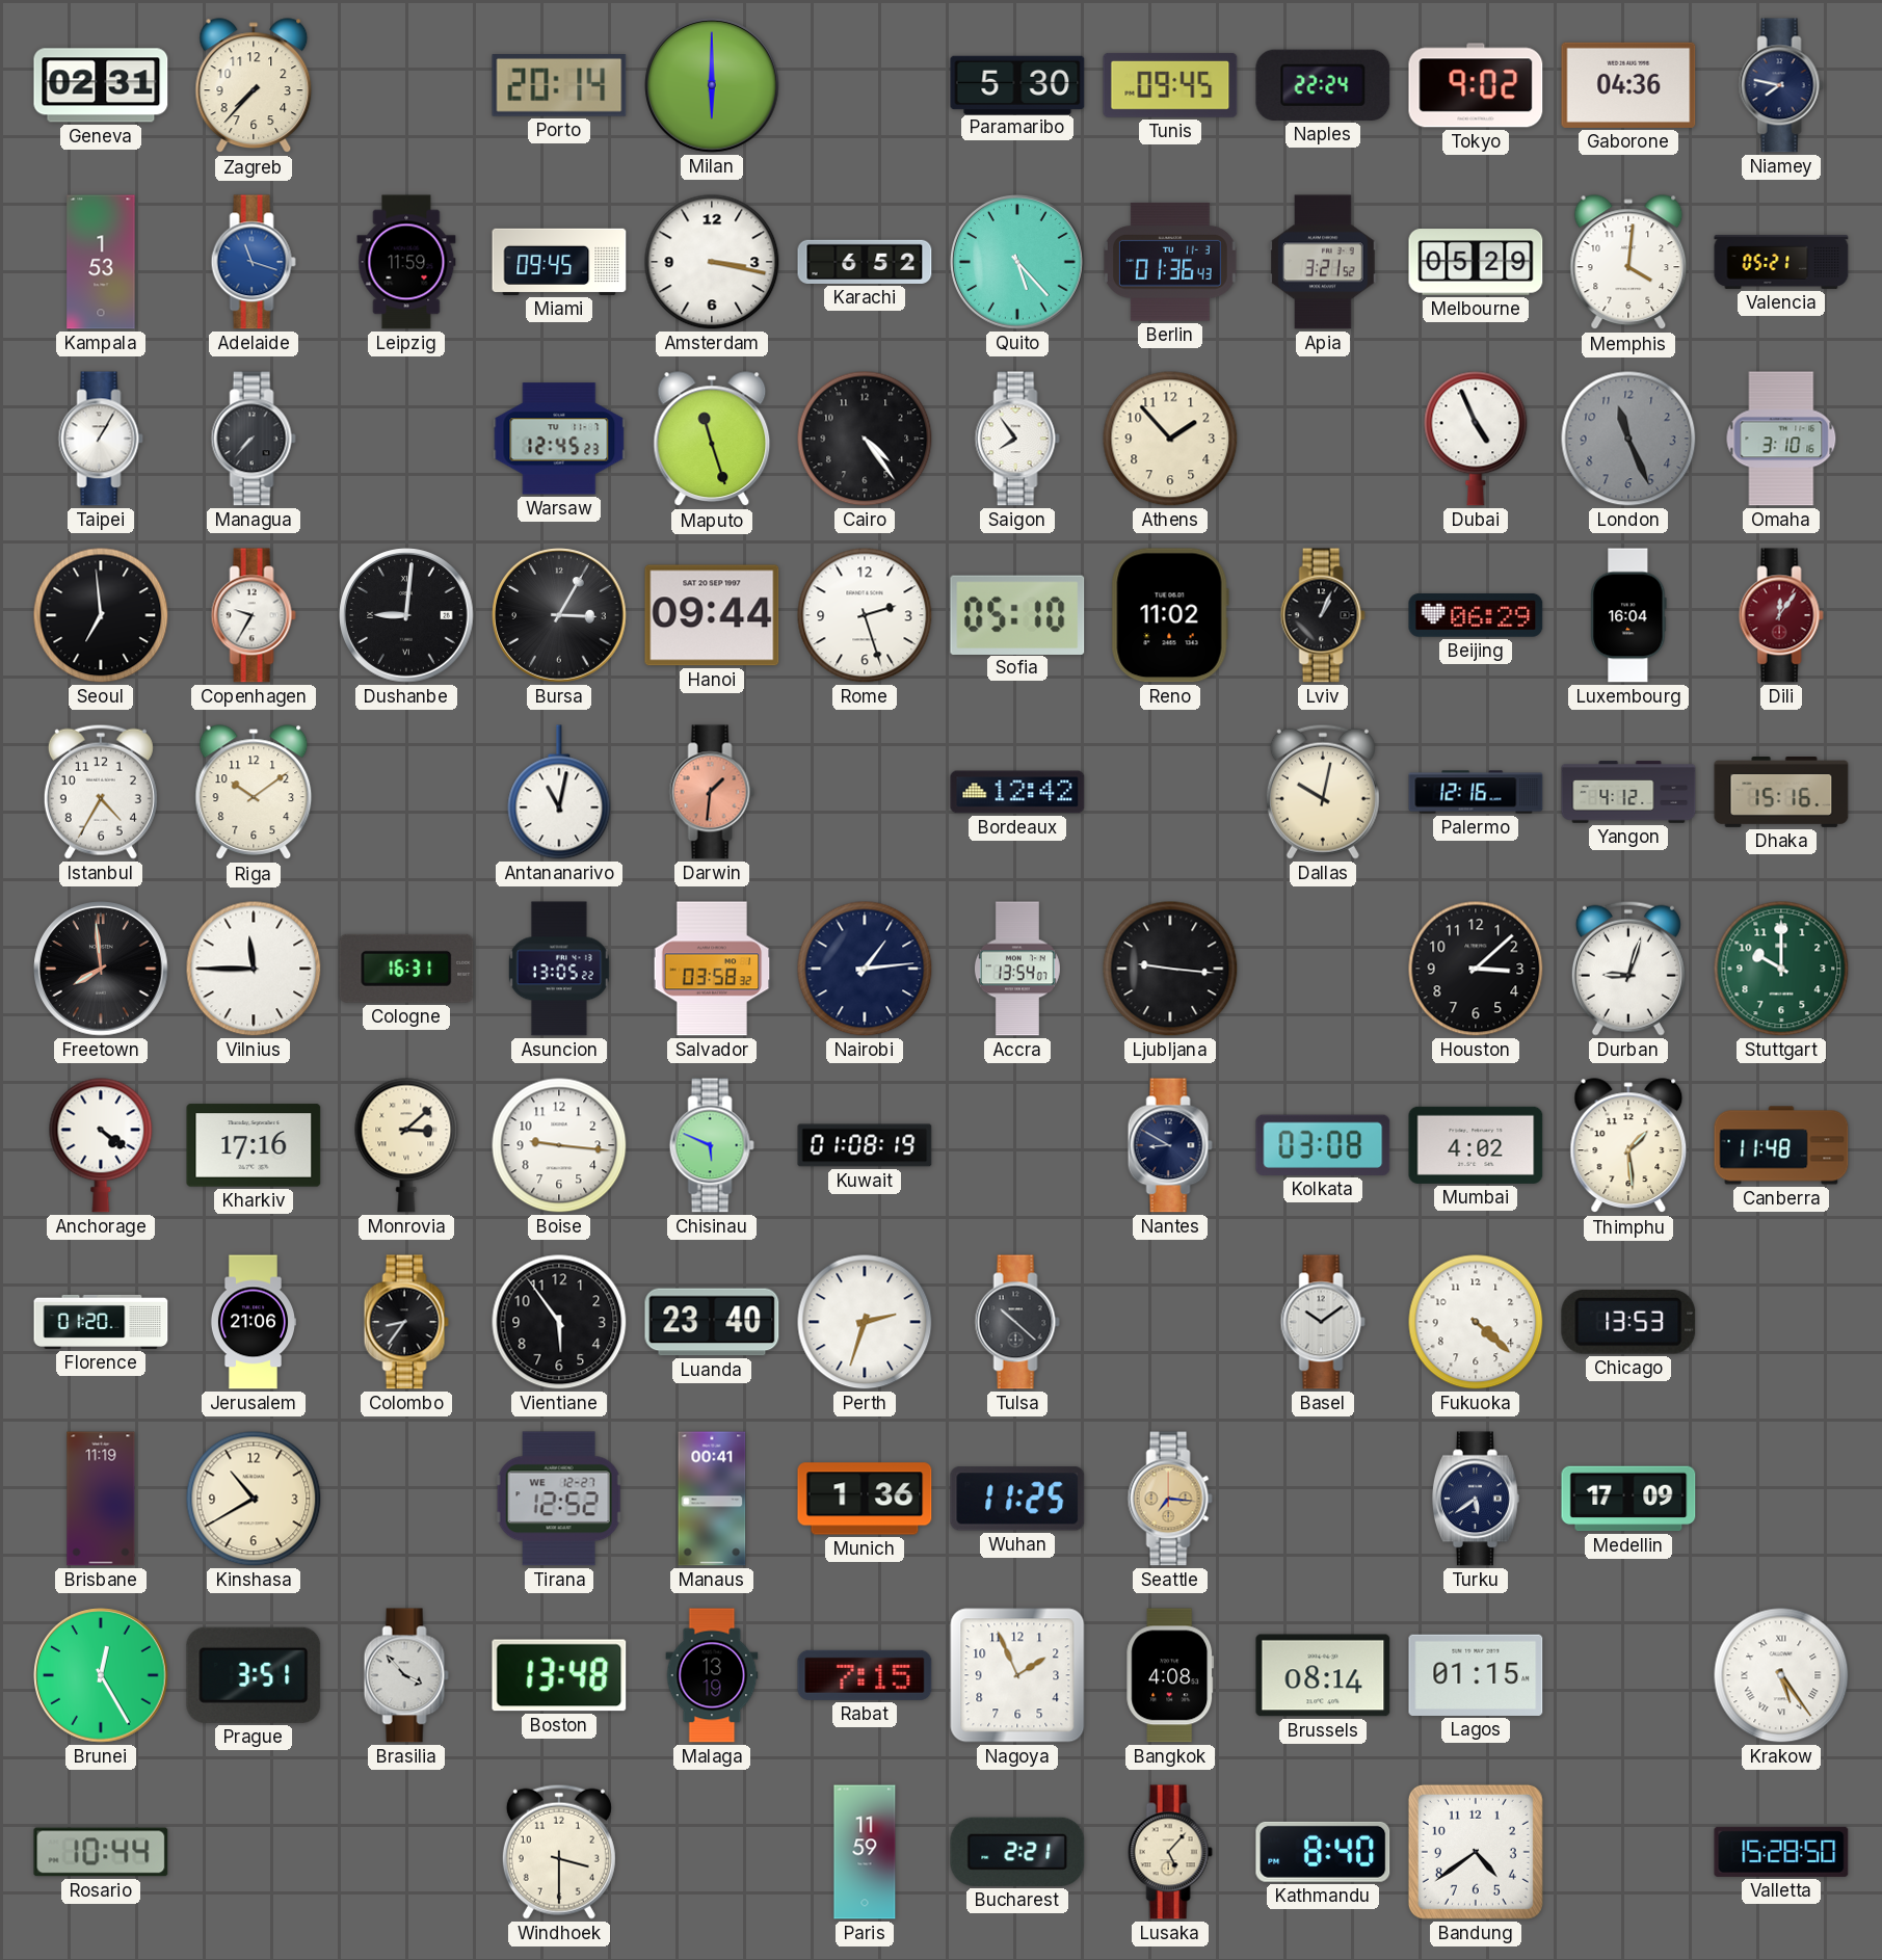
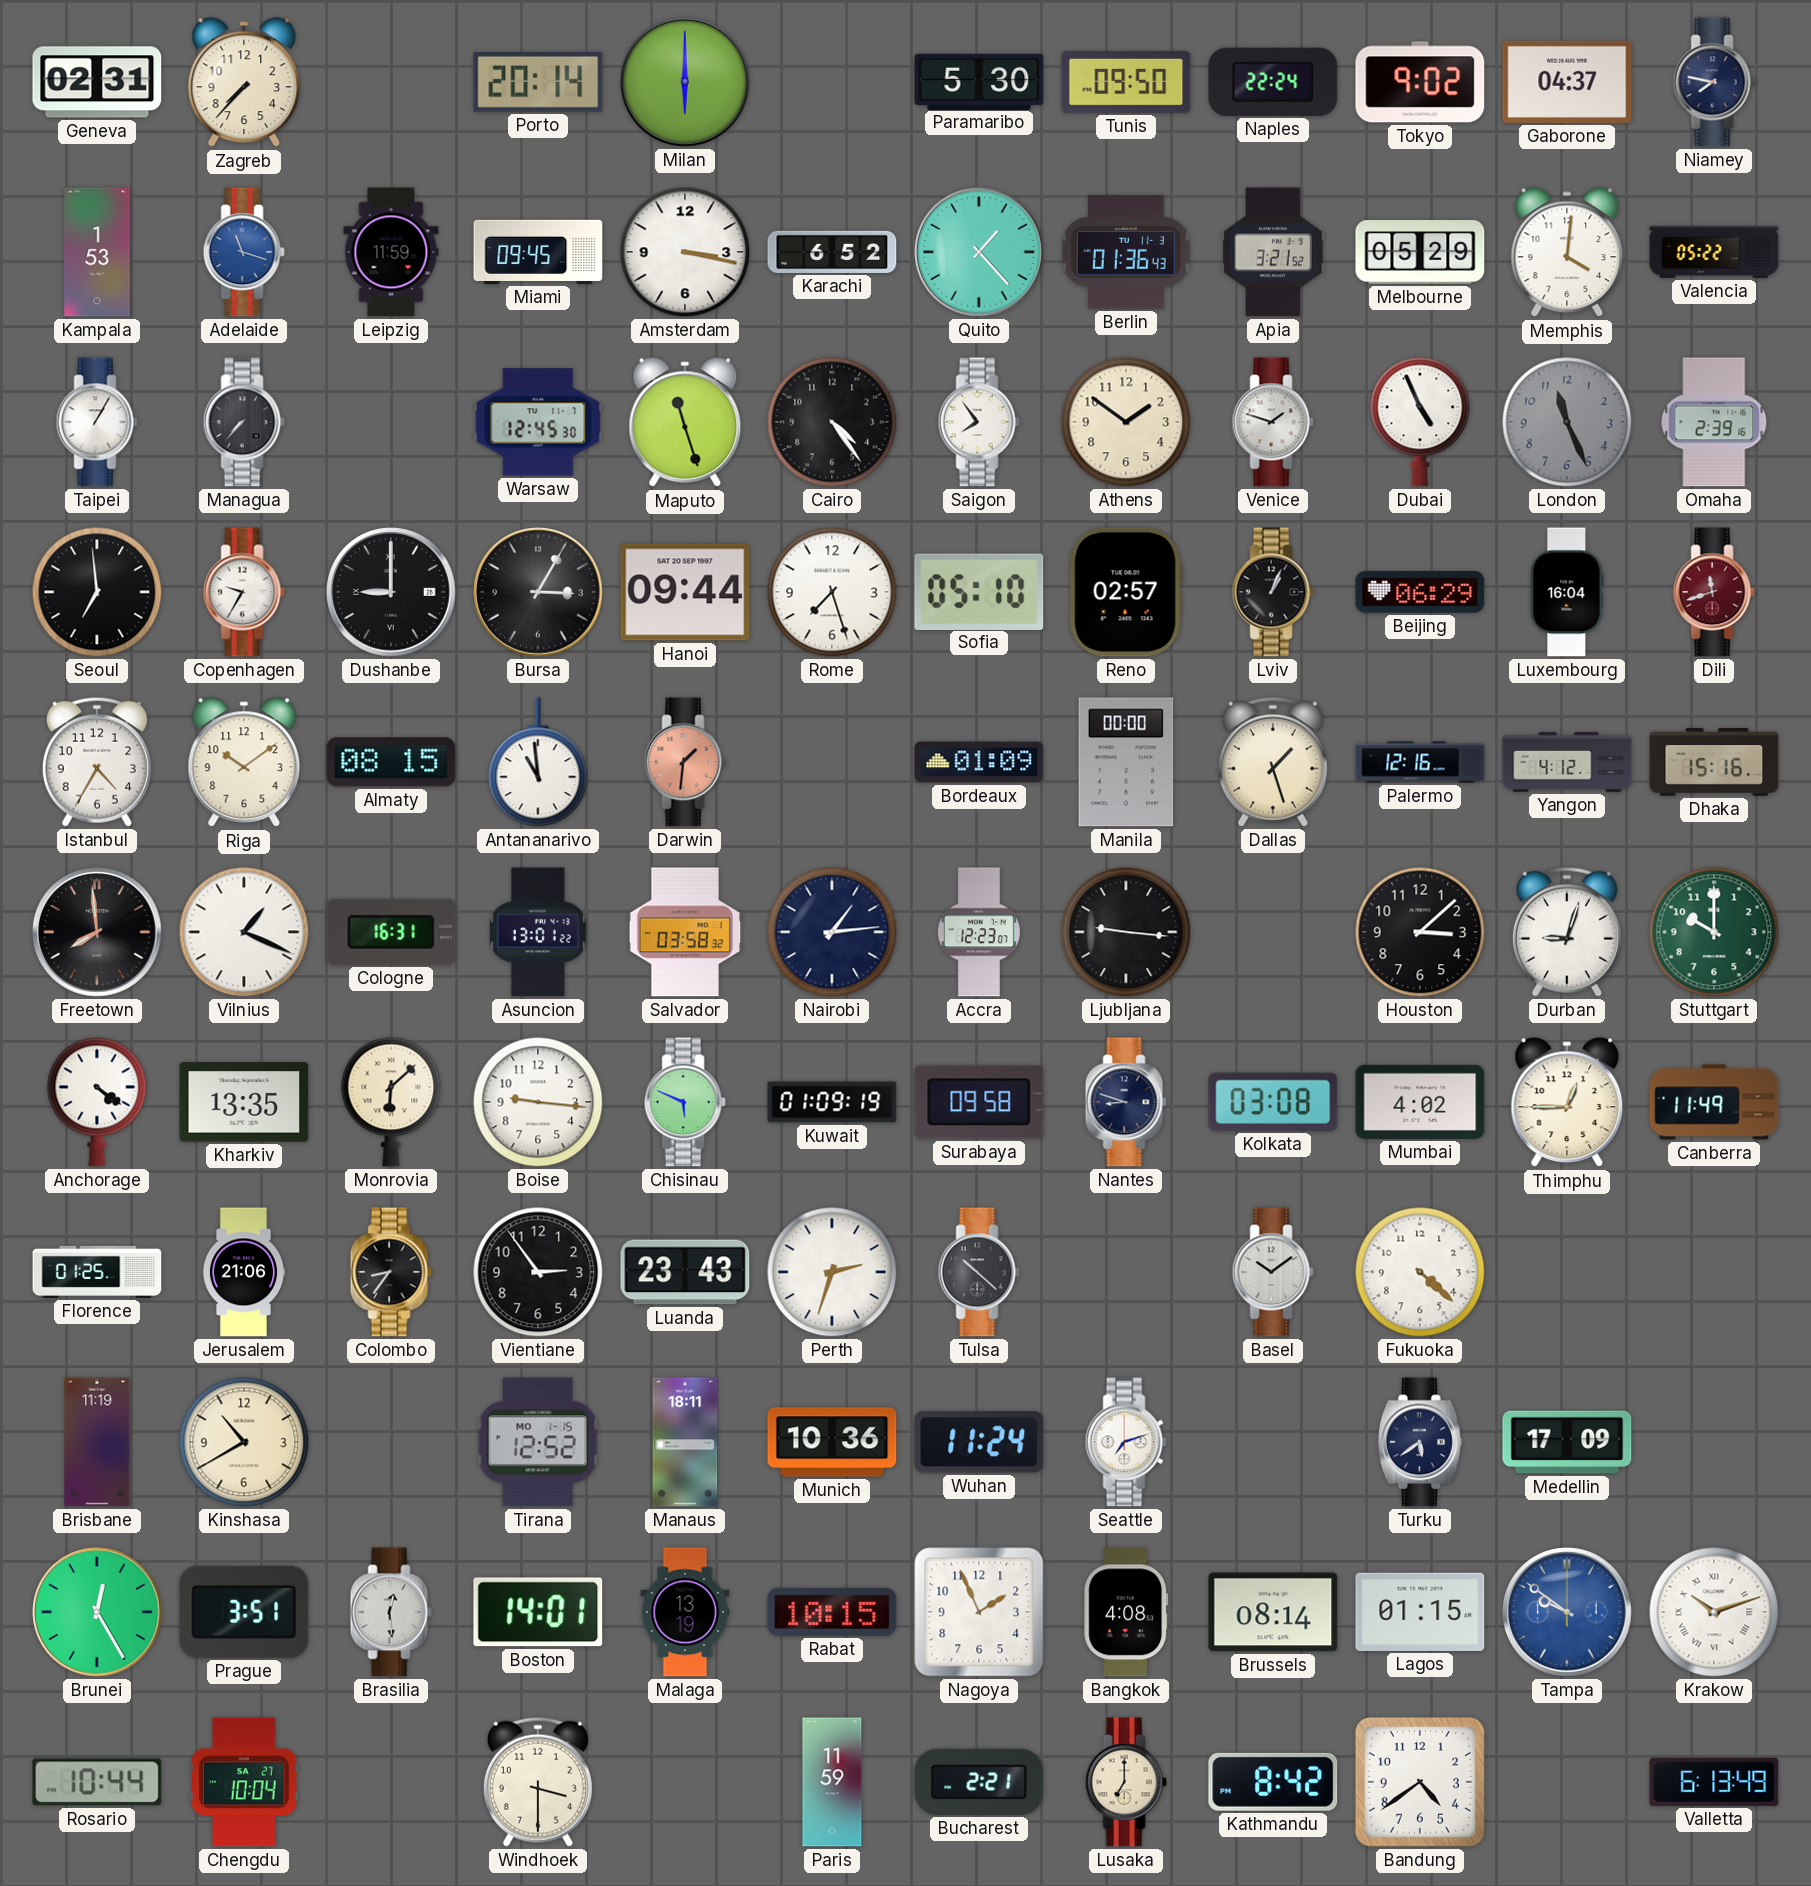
Tunis: 09:45 -> 09:50
Gaborone: 04:36 -> 04:37
Quito: 5:23 -> 1:23
Valencia: 05:21 -> 05:22
Warsaw: 12:45:23 -> 12:45:30
Athens: 1:53 -> 1:51
Venice: none -> 1:48
Omaha: 3:10 -> 2:39
Dushanbe: 9:01 -> 9:00
Rome: 2:27 -> 7:27
Reno: 11:02 -> 02:57
Dili: 12:06 -> 11:42
Almaty: none -> 08:15
Antananarivo: 11:02 -> 10:59
Bordeaux: 12:42 -> 01:09
Manila: none -> 00:00
Dallas: 10:02 -> 1:27
Vilnius: 11:45 -> 1:19
Asuncion: 13:05 -> 13:01
Accra: 13:54 -> 12:23
Kharkiv: 17:16 -> 13:35
Monrovia: 3:08 -> 6:08
Kuwait: 01:08 -> 01:09
Surabaya: none -> 09:58
Nantes: 8:50 -> 8:48
Thimphu: 1:29 -> 12:45
Canberra: 11:48 -> 11:49
Florence: 01:20 -> 01:25
Vientiane: 5:54 -> 2:54
Luanda: 23:40 -> 23:43
Chicago: 13:53 -> none
Tirana date: WE 12-27 -> MO 1-15
Manaus: 00:41 -> 18:11
Munich: 1:36 -> 10:36
Wuhan: 11:25 -> 11:24
Seattle: 7:16 -> 7:12
Seattle dial: champagne -> white
Brasilia: 3:53 -> 12:29
Boston: 13:48 -> 14:01
Rabat: 7:15 -> 10:15
Tampa: none -> 9:51
Krakow: 5:24 -> 10:12
Chengdu: none -> 10:04
Lusaka: 5:07 -> 7:00
Kathmandu: 8:40 -> 8:42
Valletta: 15:28 -> 6:13
